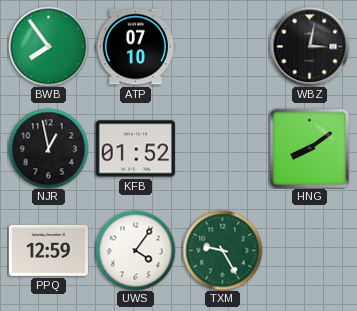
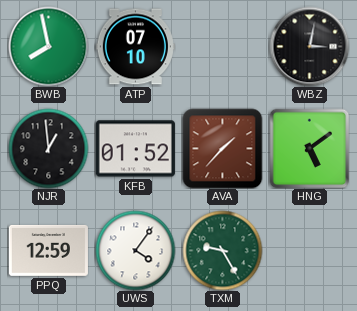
BWB: 7:54 -> 7:58
NJR: 12:58 -> 12:59
AVA: none -> 1:37
HNG: 8:09 -> 5:09
